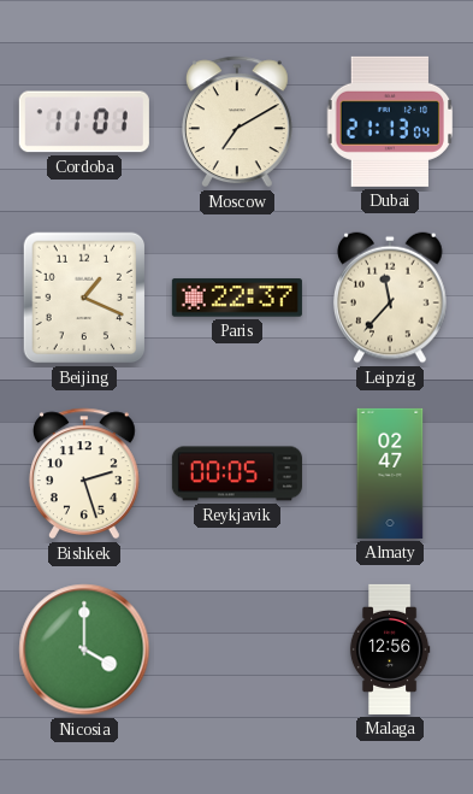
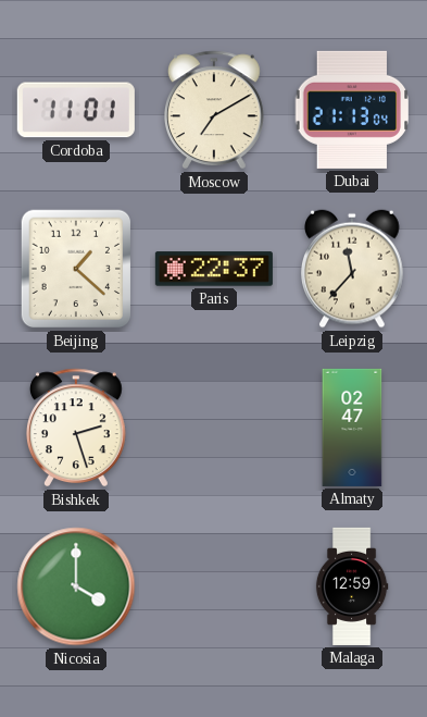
Beijing: 1:19 -> 1:22
Reykjavik: 00:05 -> none
Malaga: 12:56 -> 12:59
